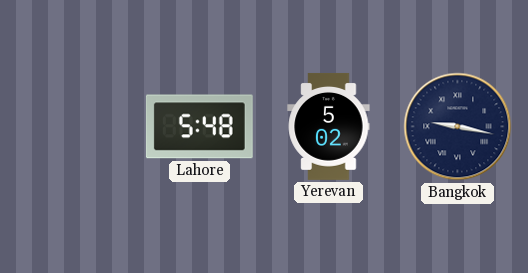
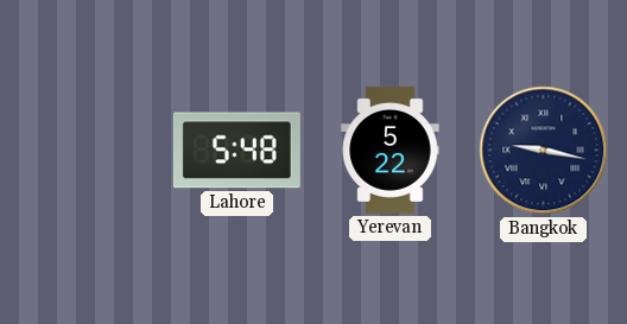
Yerevan: 5:02 -> 5:22
